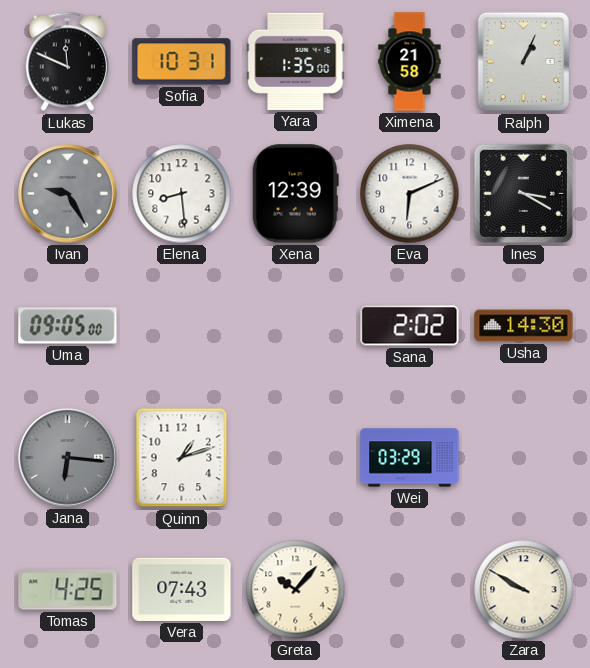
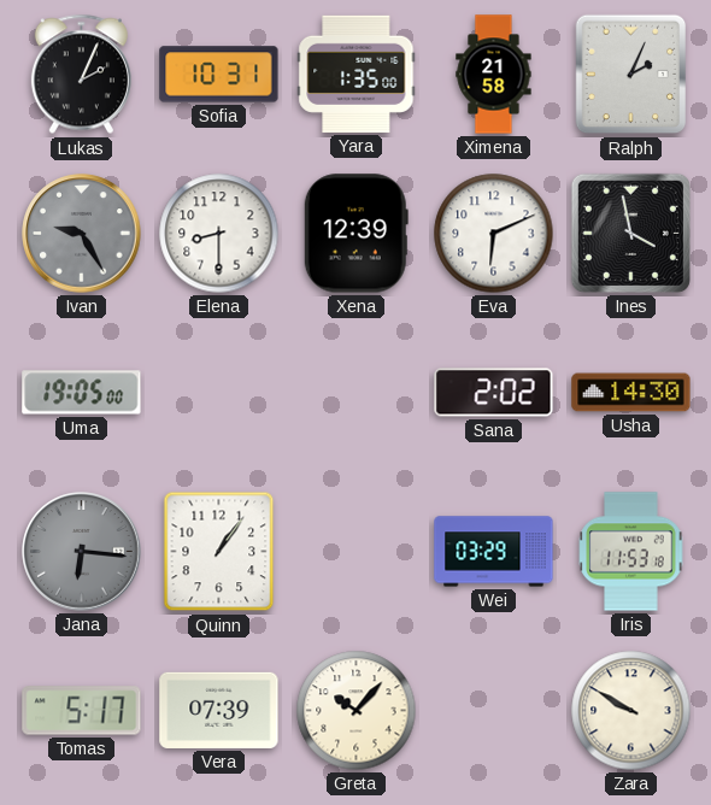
Lukas: 11:49 -> 2:04
Ralph: 1:04 -> 2:04
Elena: 8:29 -> 8:30
Ines: 3:20 -> 3:58
Uma: 09:05 -> 19:05
Quinn: 1:12 -> 1:06
Iris: none -> 11:53
Tomas: 4:25 -> 5:17
Vera: 07:43 -> 07:39
